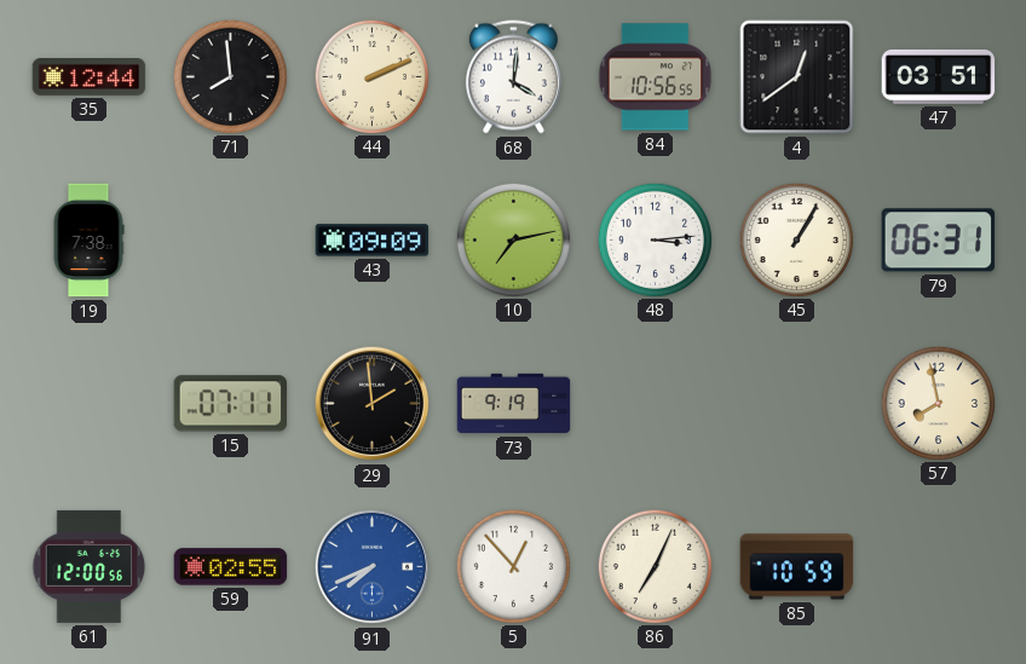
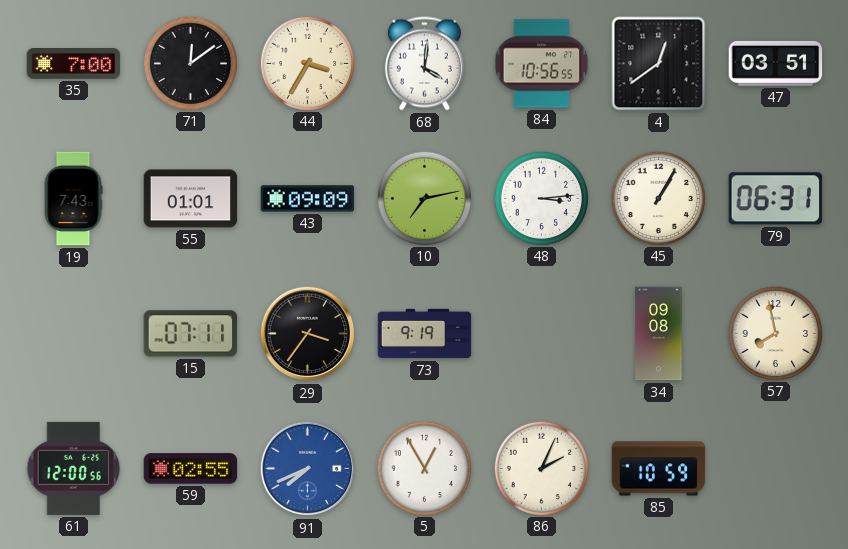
35: 12:44 -> 7:00
71: 7:59 -> 12:09
44: 2:11 -> 3:35
19: 7:38 -> 7:43
55: none -> 01:01
29: 1:59 -> 3:36
34: none -> 09:08
5: 12:53 -> 12:55
86: 7:04 -> 2:04
